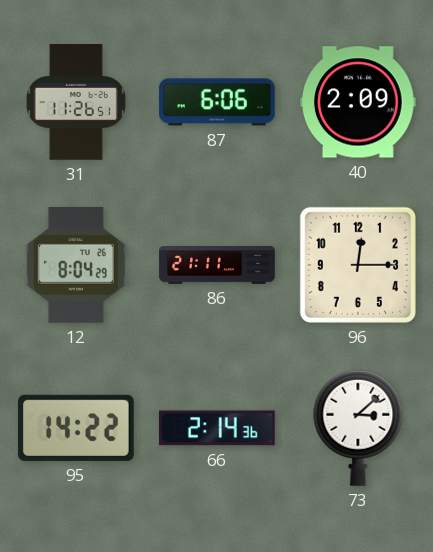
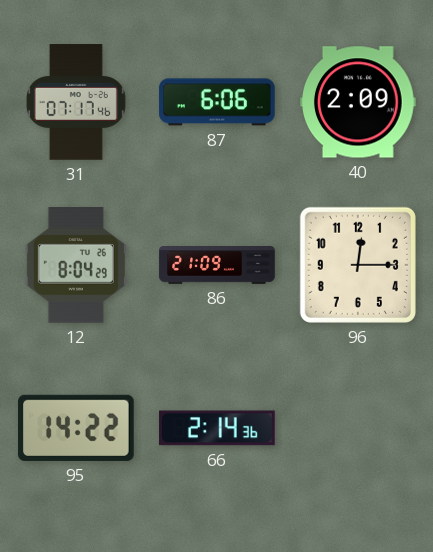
31: 11:26 -> 07:17
86: 21:11 -> 21:09
73: 3:08 -> none
